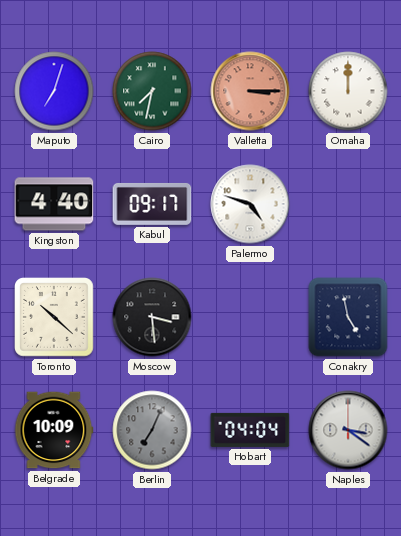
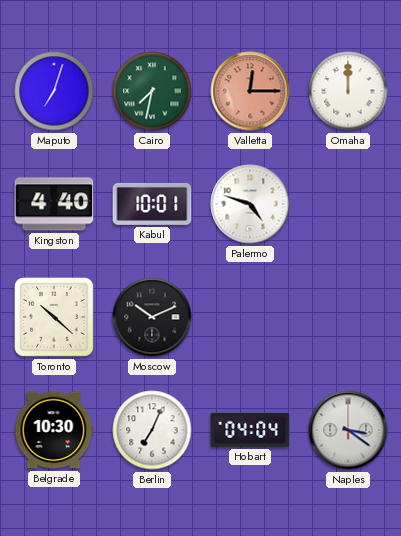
Valletta: 3:15 -> 12:15
Kabul: 09:17 -> 10:01
Moscow: 3:29 -> 10:11
Conakry: 4:58 -> none
Belgrade: 10:09 -> 10:30
Berlin dial: grey -> white
